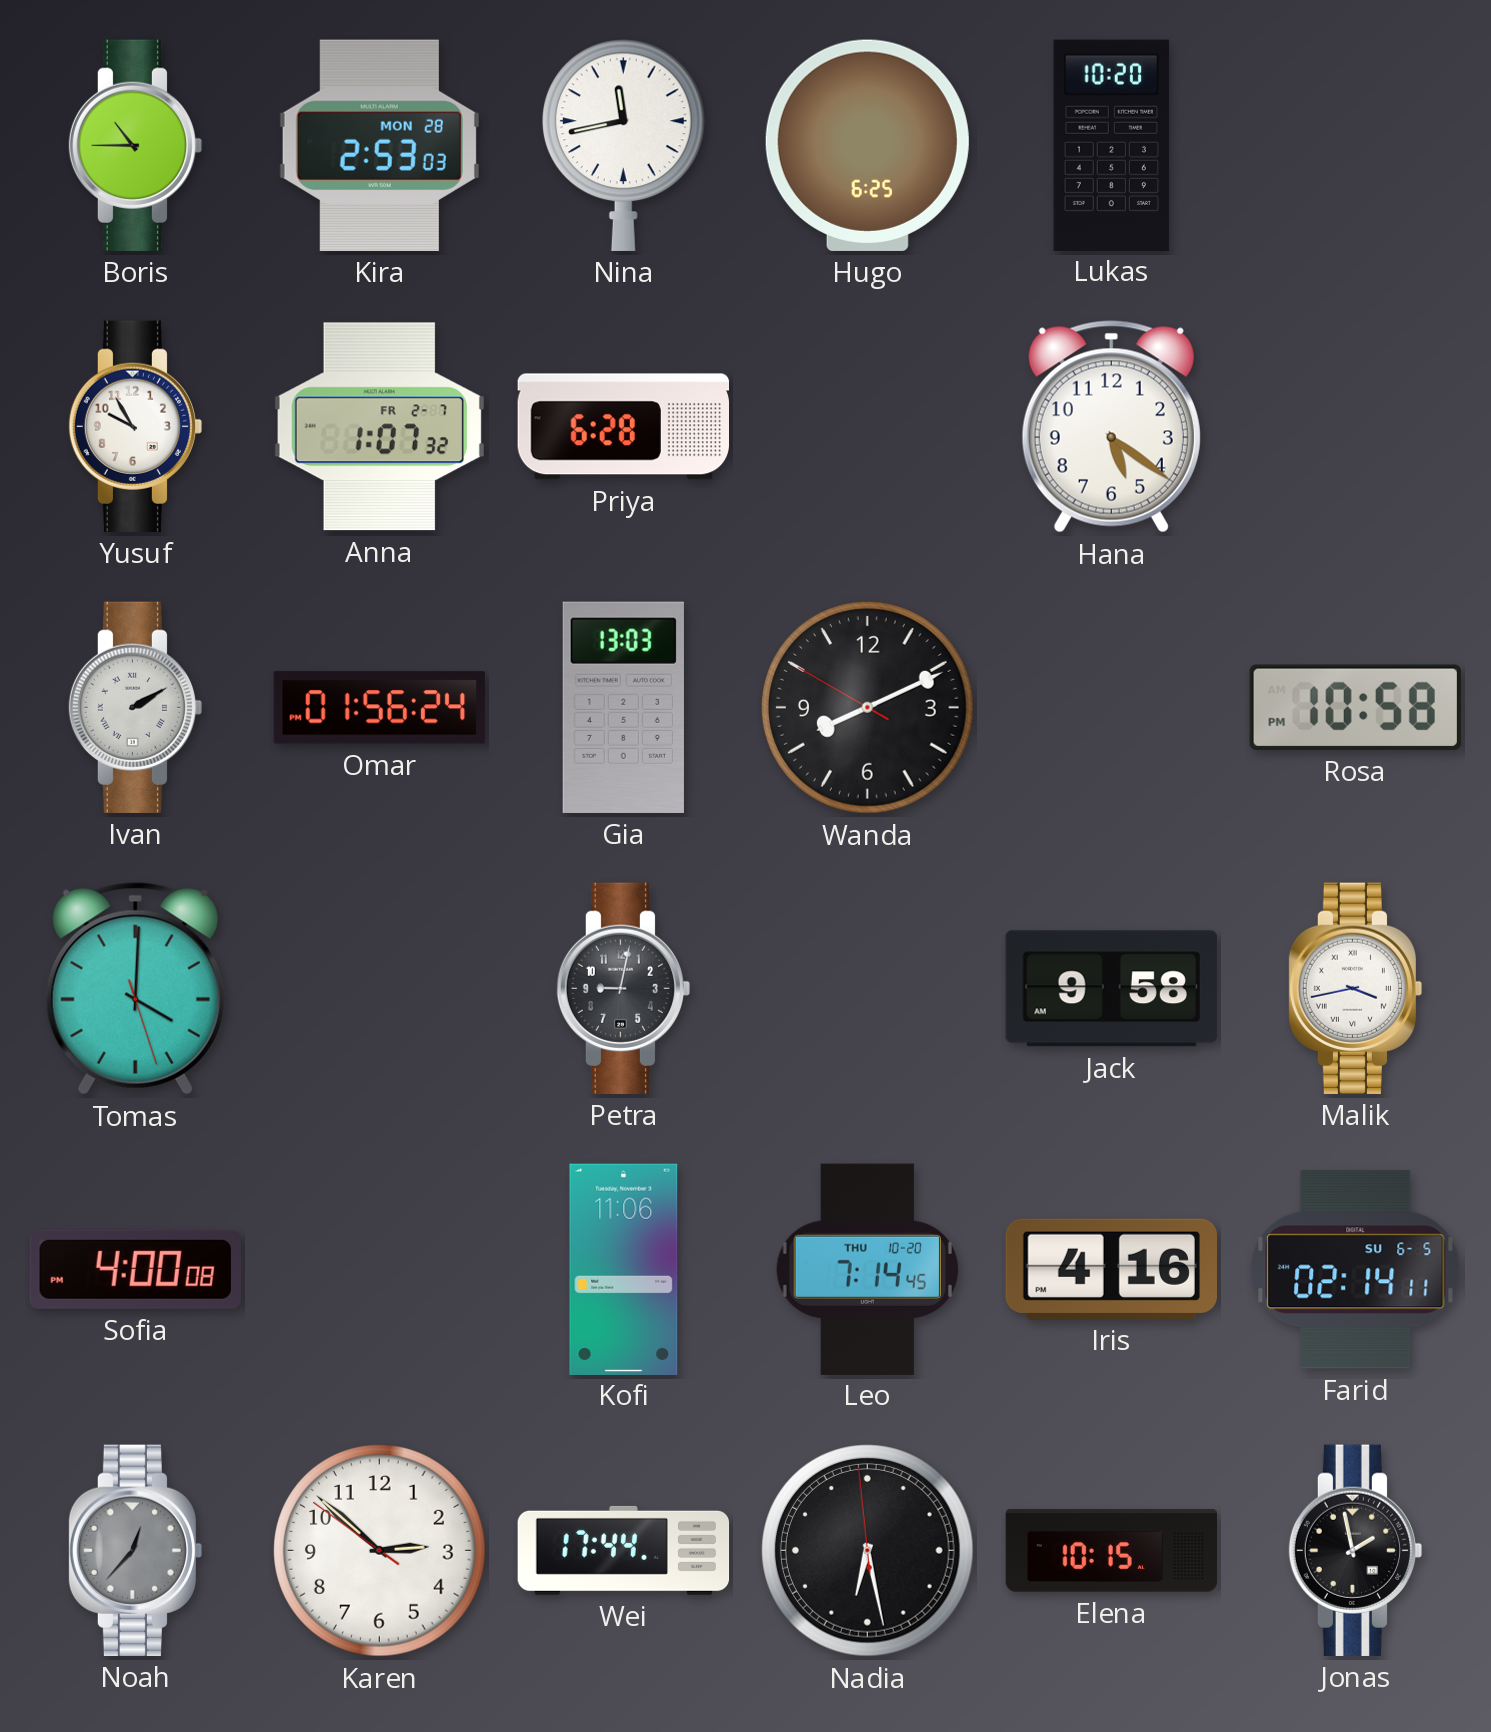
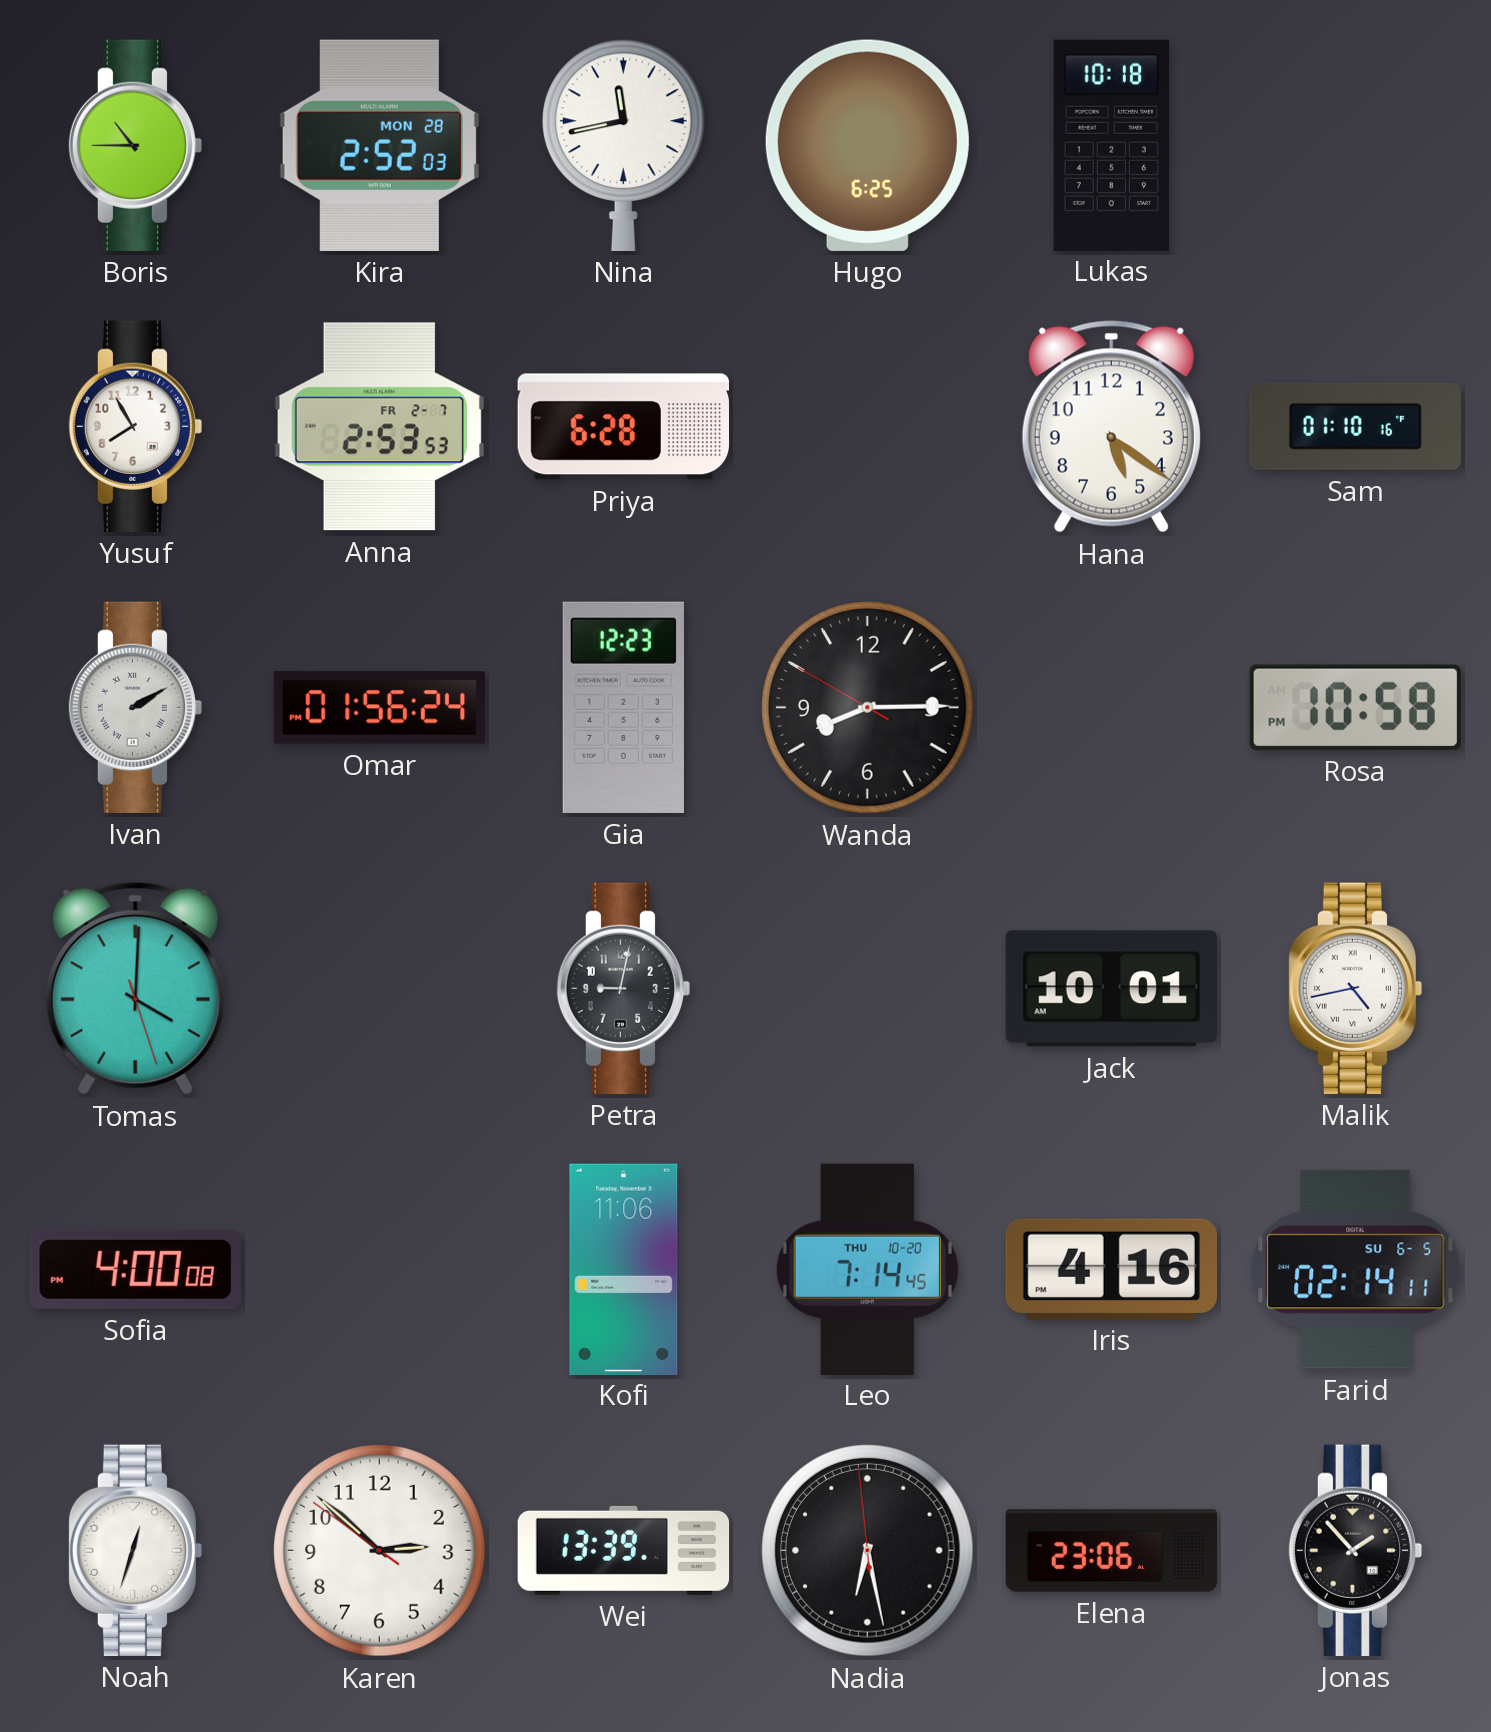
Kira: 2:53 -> 2:52
Lukas: 10:20 -> 10:18
Yusuf: 9:55 -> 7:55
Anna: 1:07 -> 2:53
Sam: none -> 01:10
Gia: 13:03 -> 12:23
Wanda: 8:10 -> 8:14
Jack: 9:58 -> 10:01
Malik: 3:43 -> 4:43
Noah: 12:37 -> 12:33
Noah dial: grey -> white
Wei: 17:44 -> 13:39
Elena: 10:15 -> 23:06
Jonas: 1:58 -> 1:53
